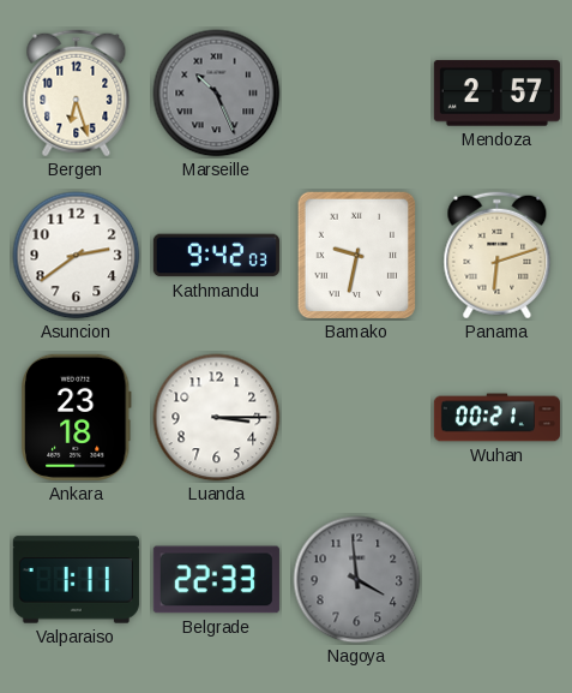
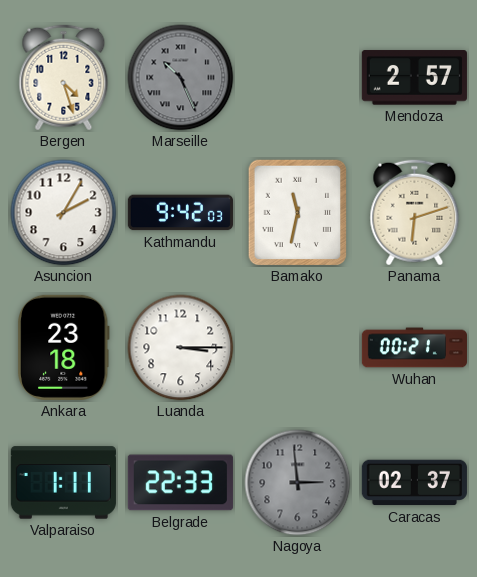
Bergen: 6:27 -> 4:27
Asuncion: 2:39 -> 2:05
Bamako: 9:32 -> 11:32
Nagoya: 3:59 -> 2:59
Caracas: none -> 02:37
